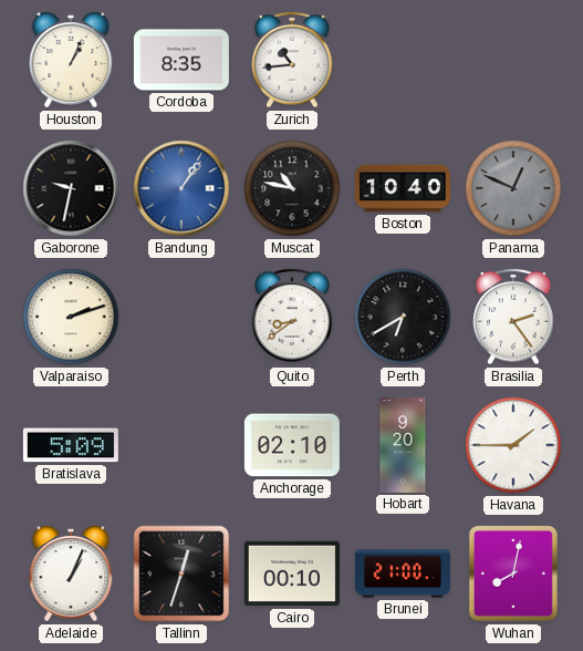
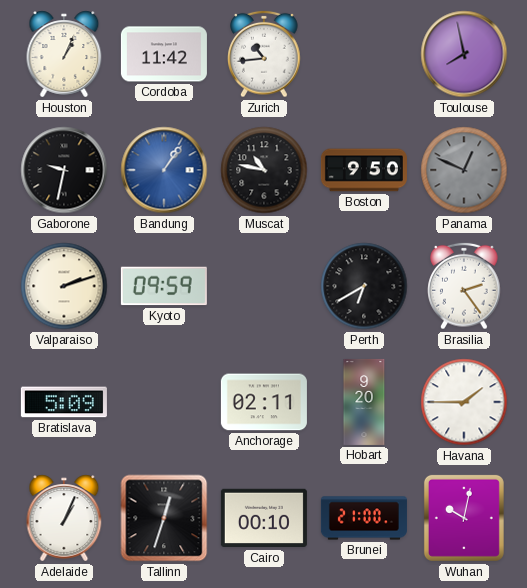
Cordoba: 8:35 -> 11:42
Toulouse: none -> 7:58
Boston: 10:40 -> 9:50
Kyoto: none -> 09:59
Quito: 8:39 -> none
Anchorage: 02:10 -> 02:11
Wuhan: 8:02 -> 10:02
